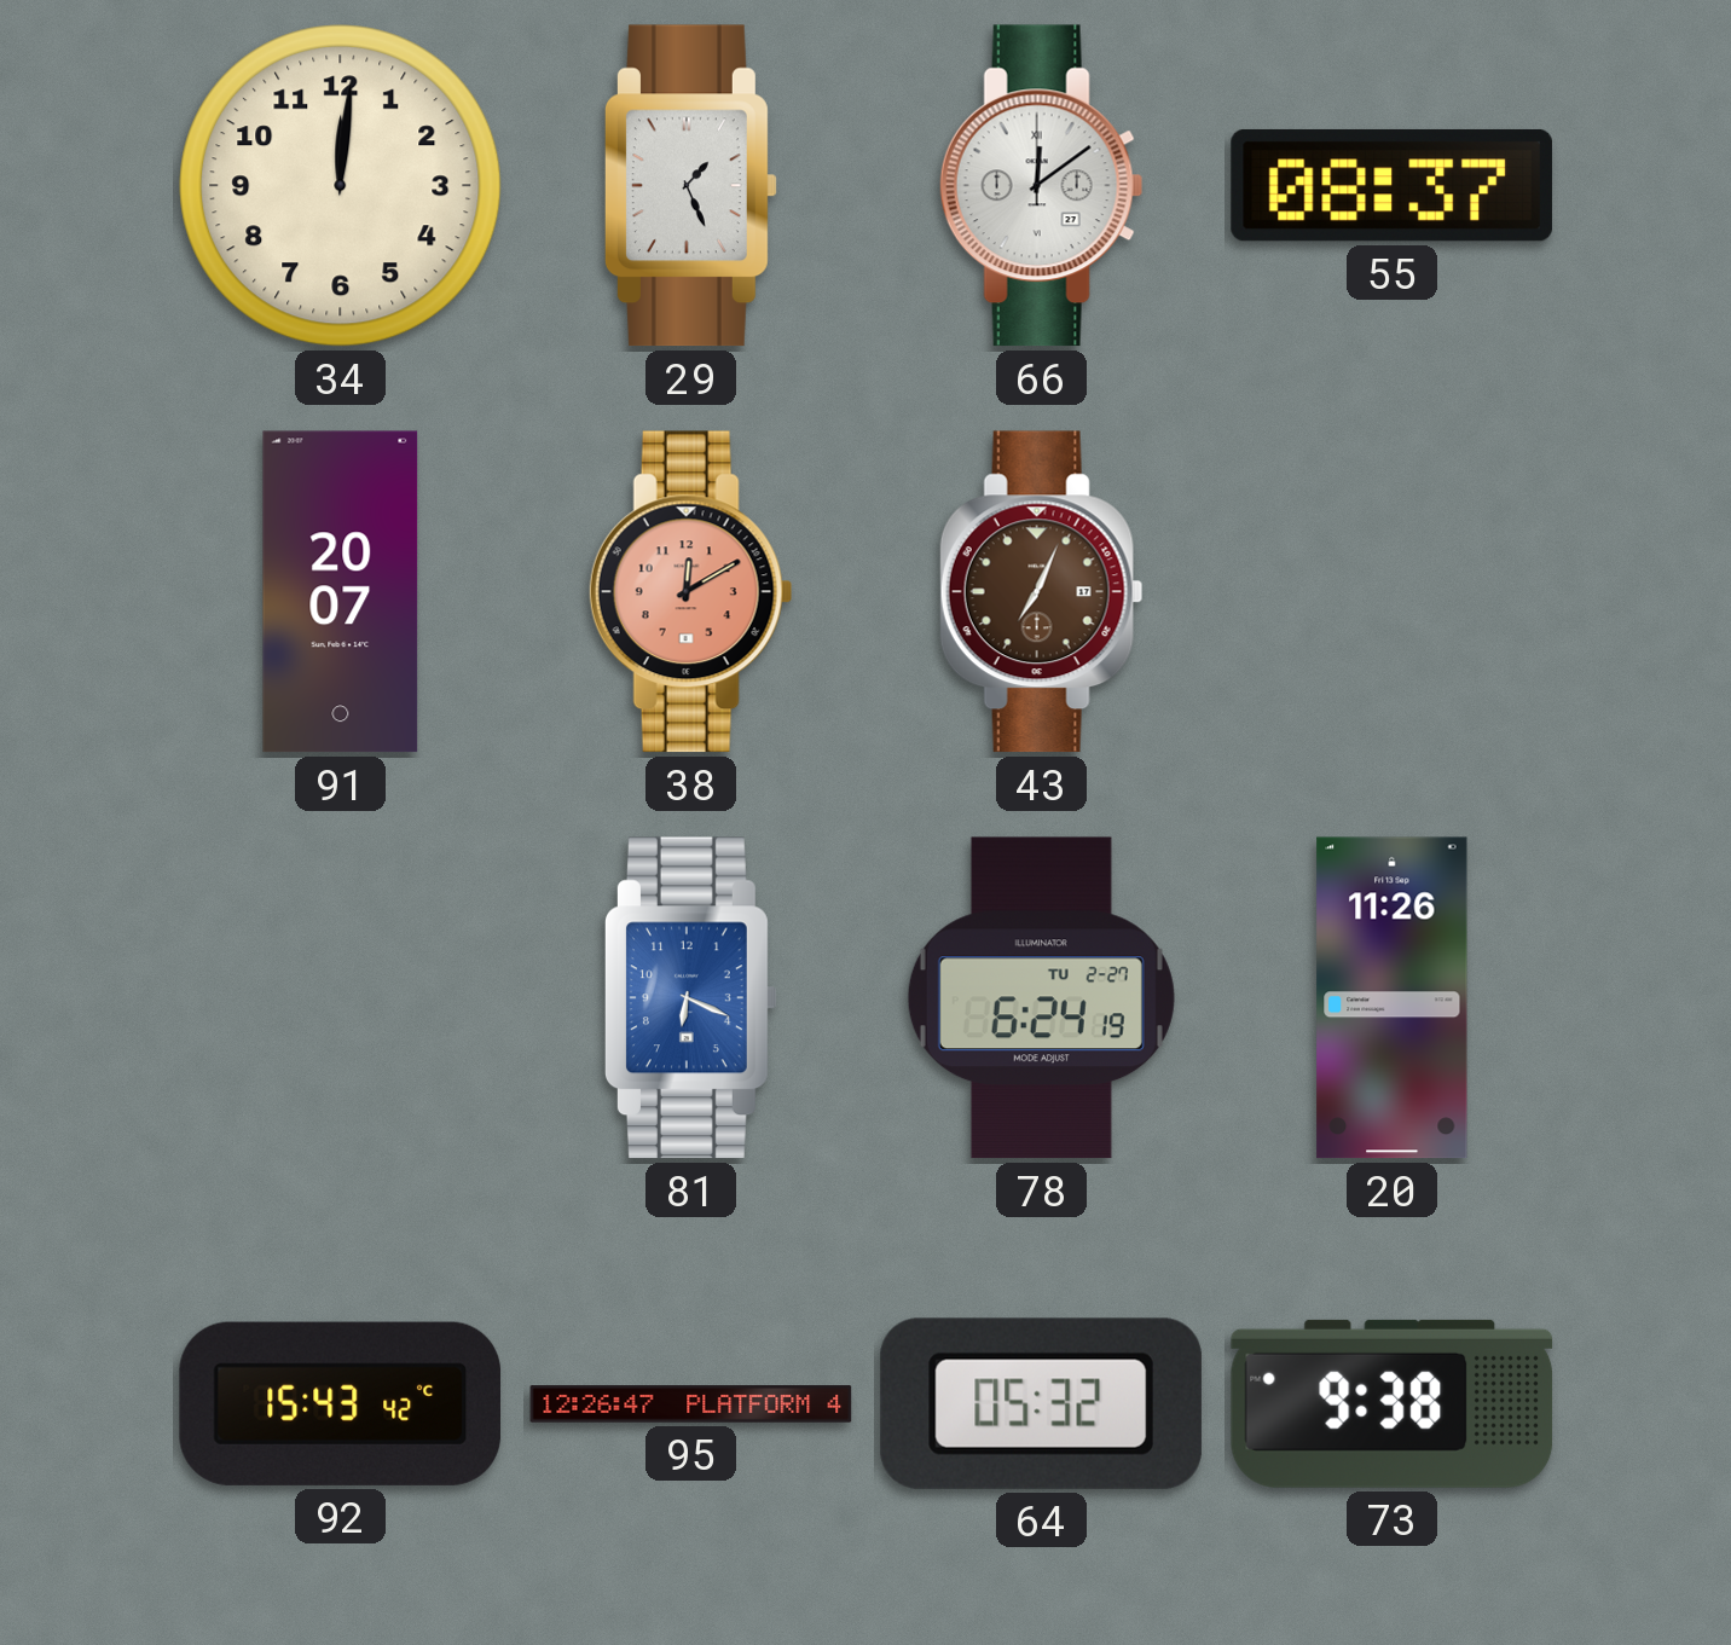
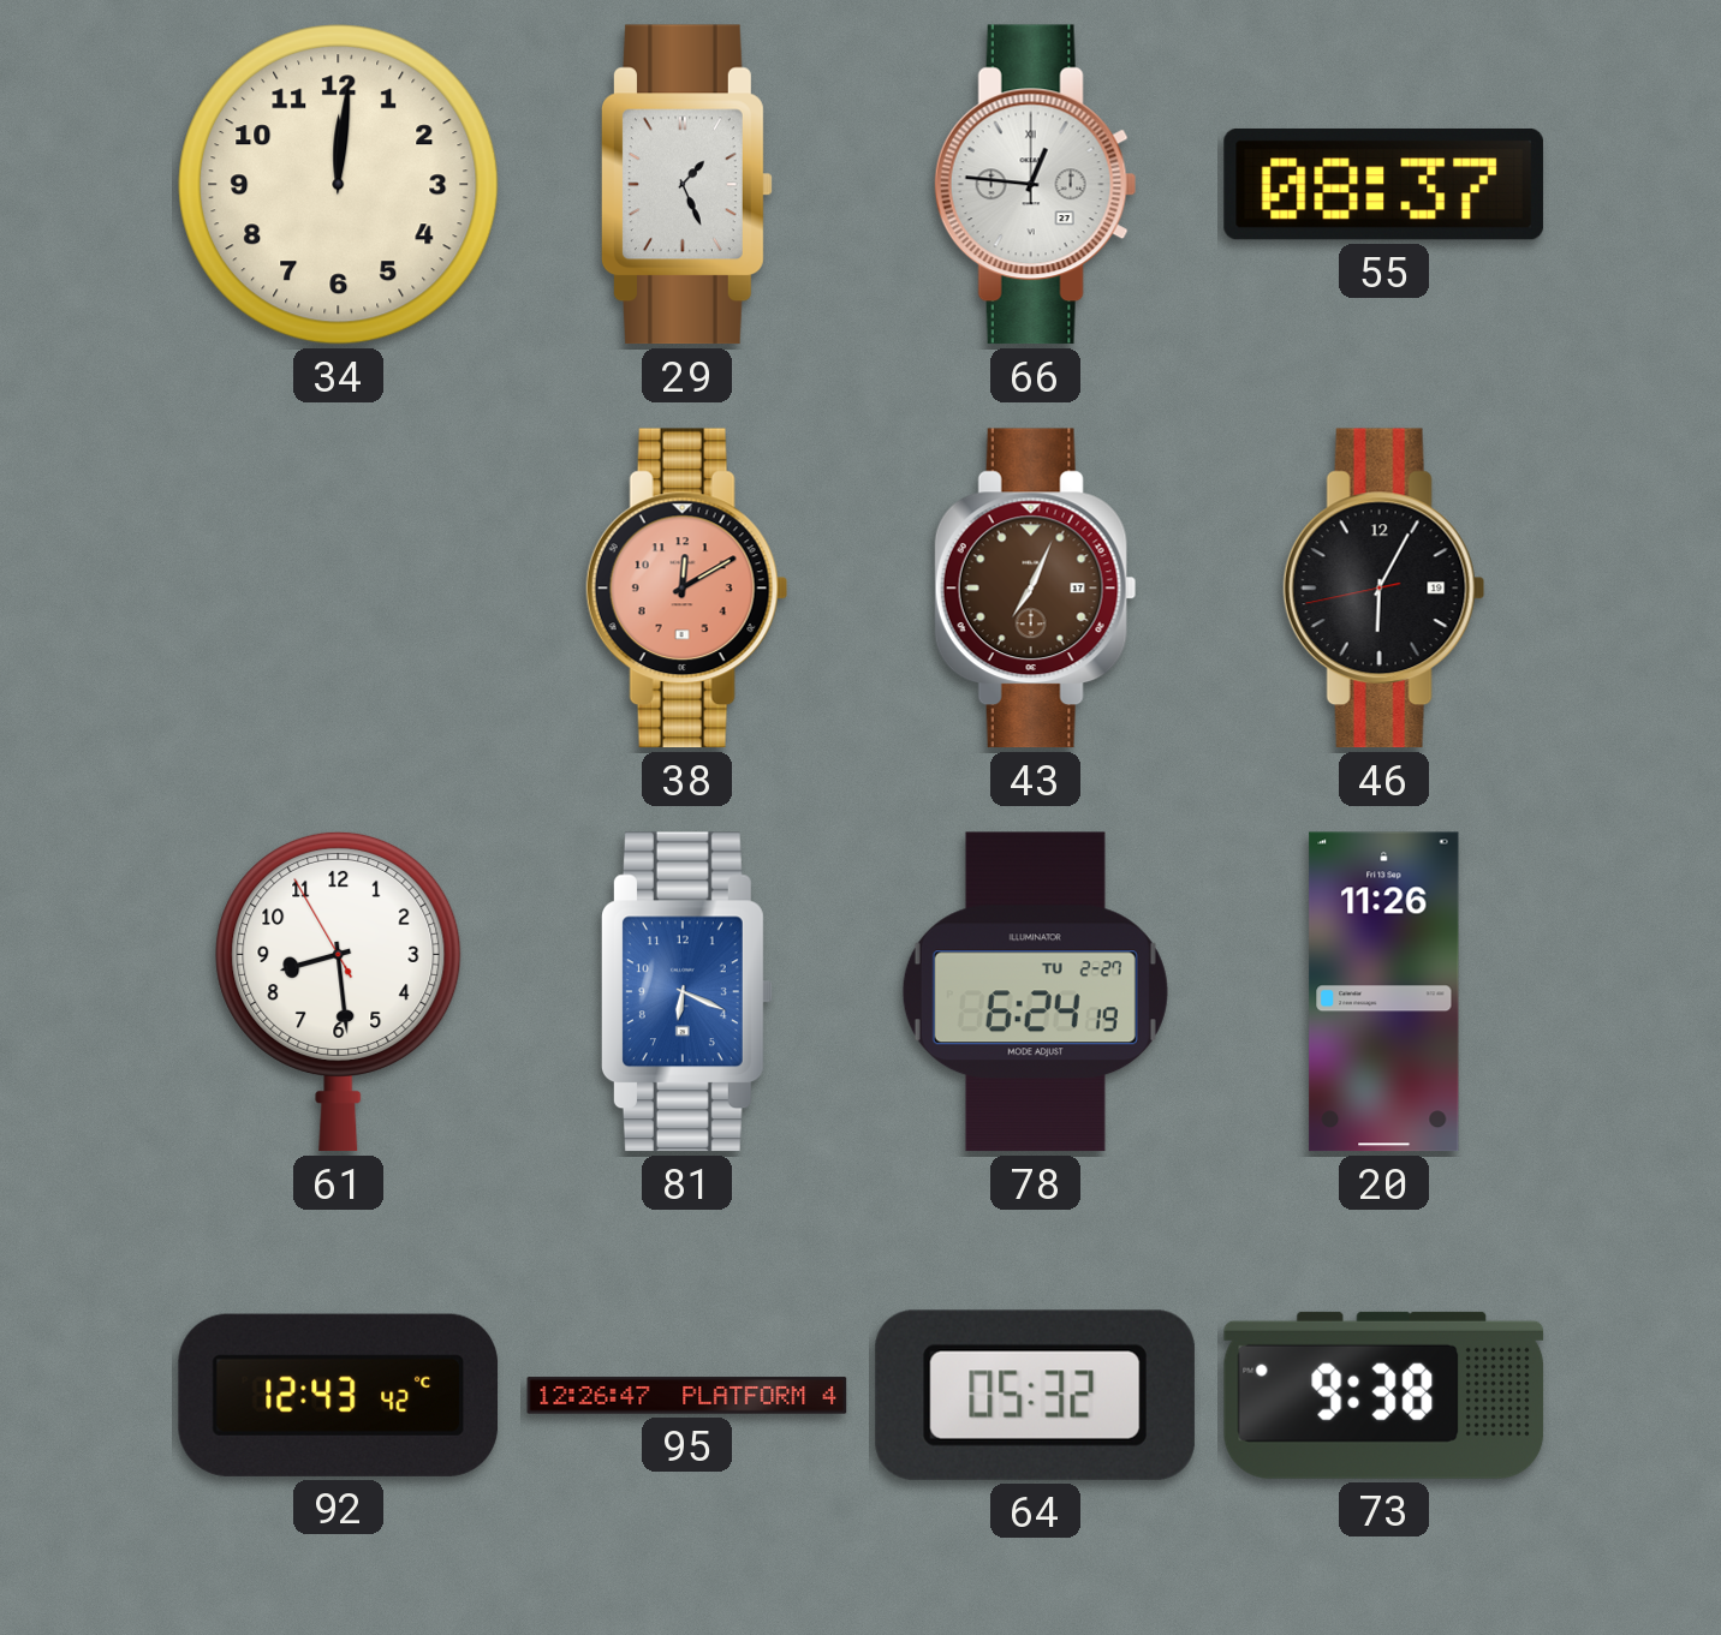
66: 12:09 -> 12:46
91: 20:07 -> none
46: none -> 6:04
61: none -> 8:28
92: 15:43 -> 12:43
